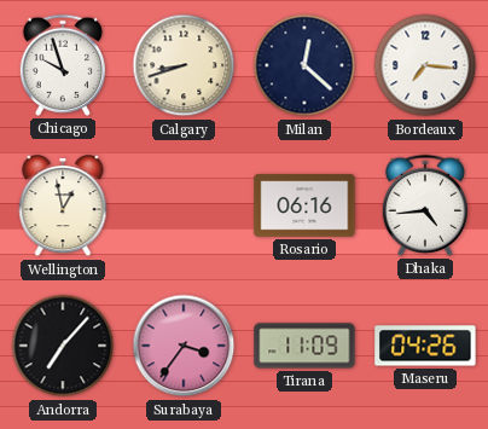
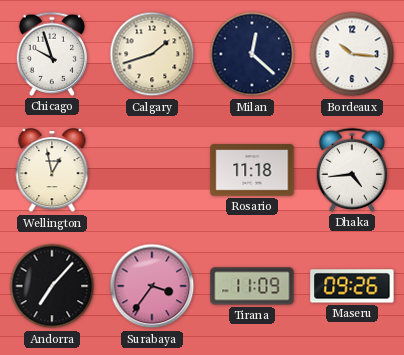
Calgary: 8:42 -> 1:42
Bordeaux: 7:16 -> 10:16
Rosario: 06:16 -> 11:18
Maseru: 04:26 -> 09:26
